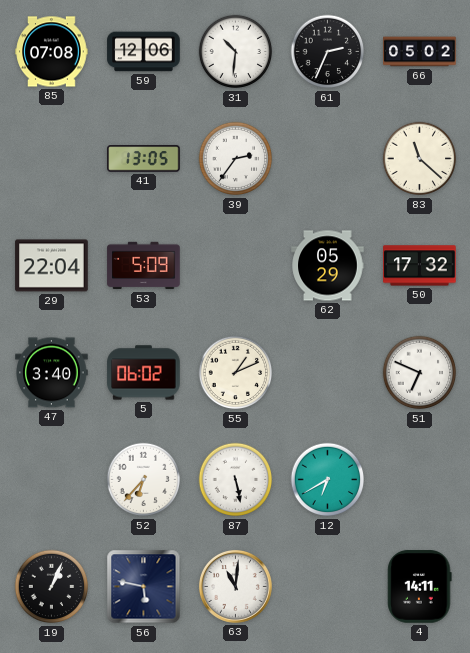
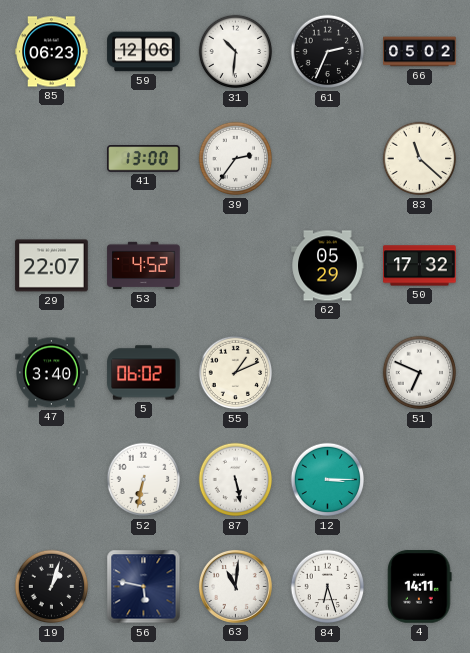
85: 07:08 -> 06:23
41: 13:05 -> 13:00
29: 22:04 -> 22:07
53: 5:09 -> 4:52
52: 6:37 -> 6:32
12: 6:40 -> 3:15
19: 1:04 -> 1:03
84: none -> 6:27
